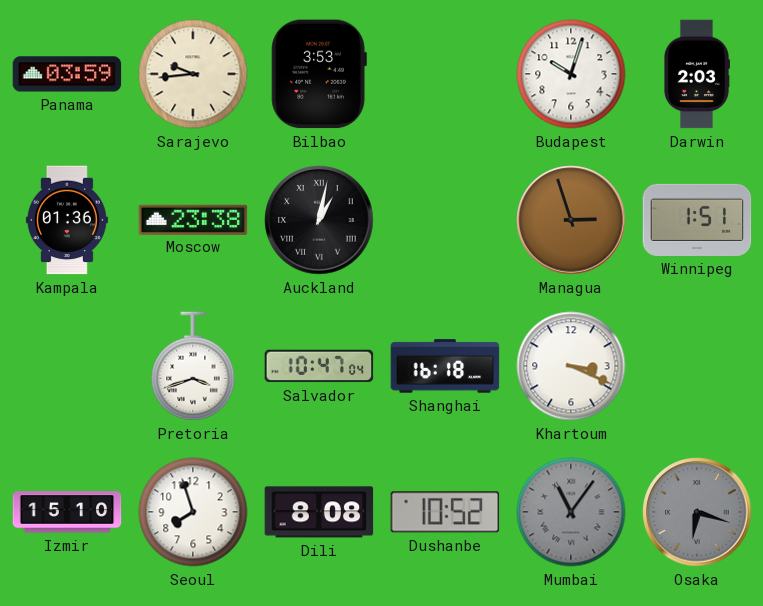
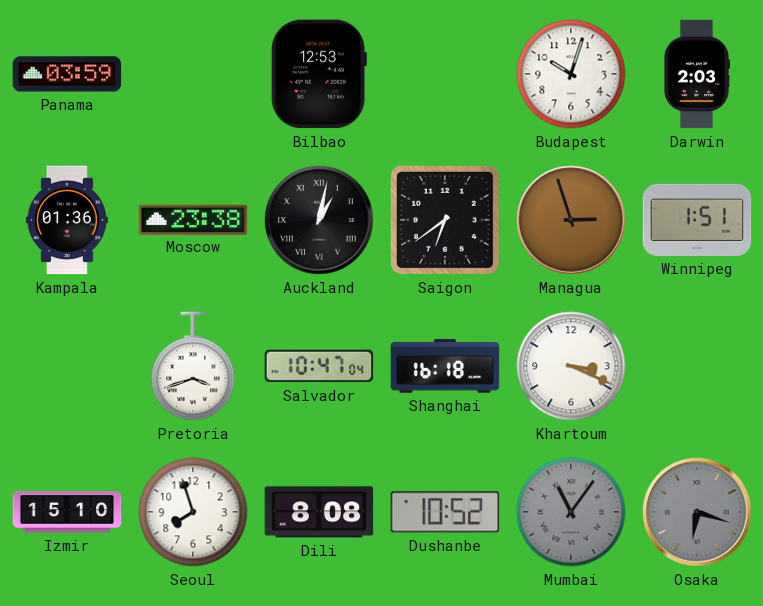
Sarajevo: 9:44 -> none
Bilbao: 3:53 -> 12:53
Saigon: none -> 6:39
